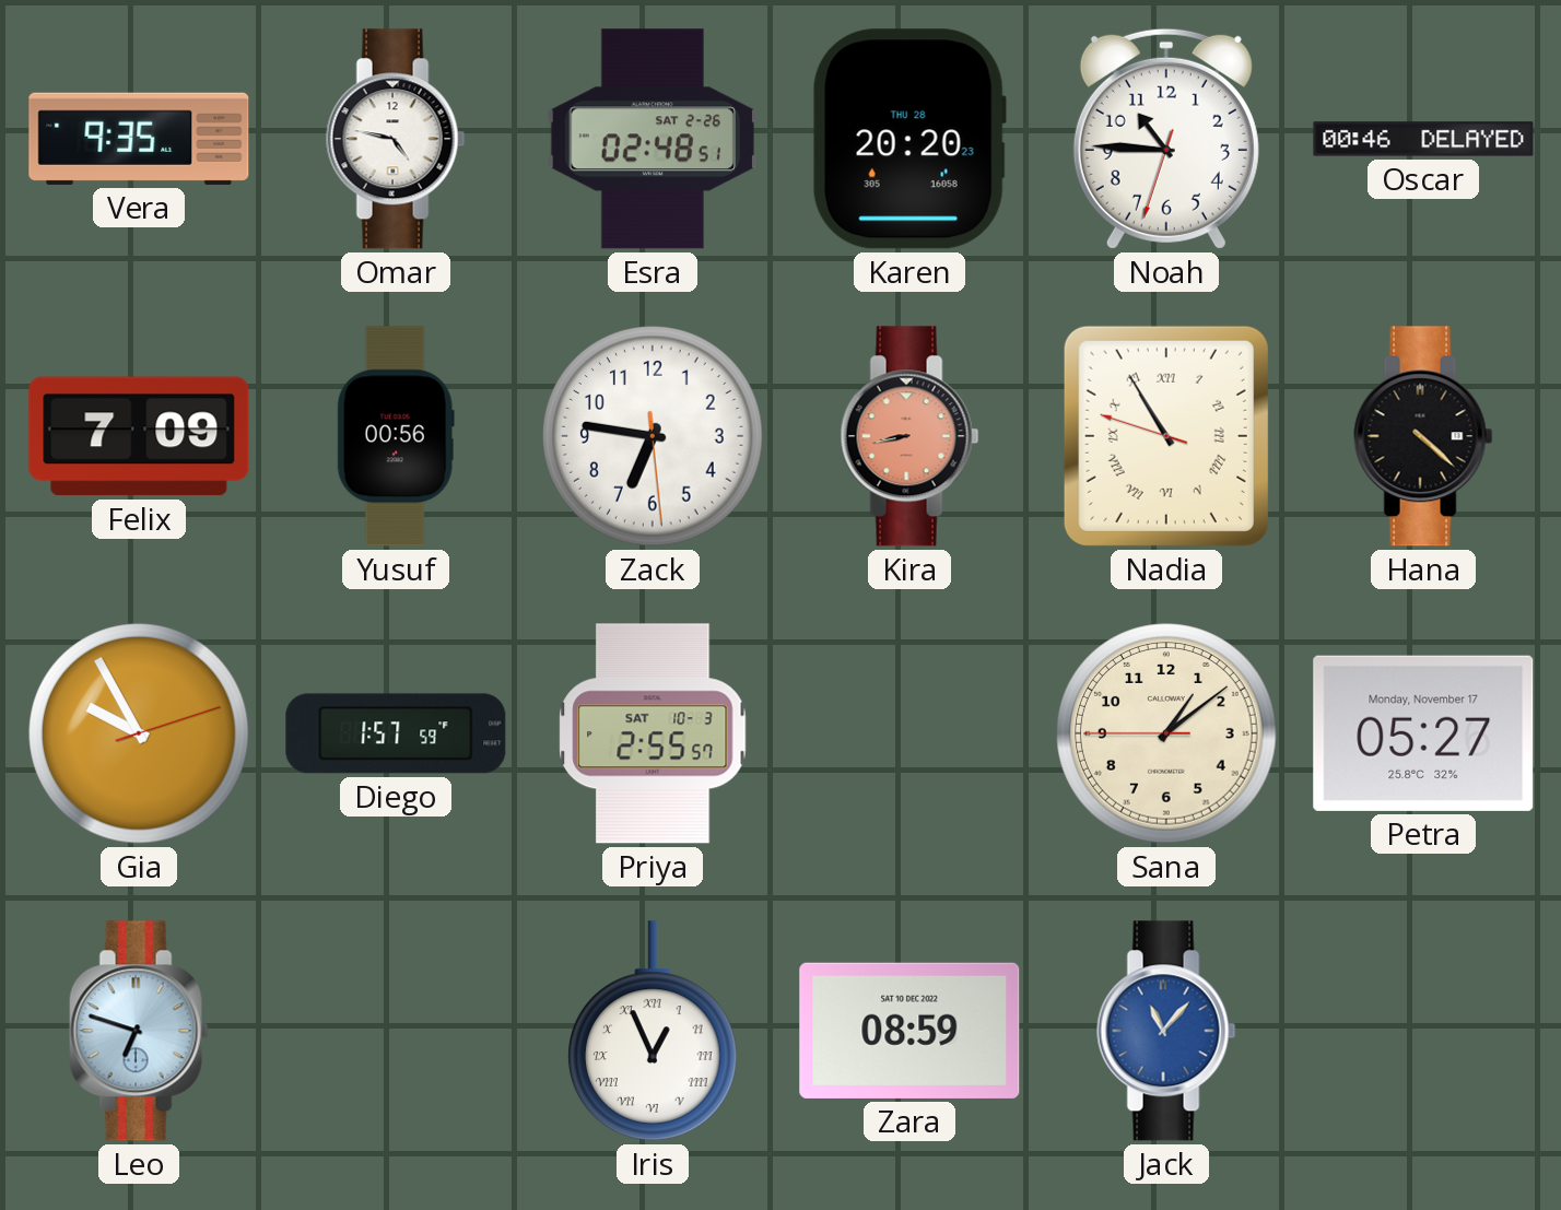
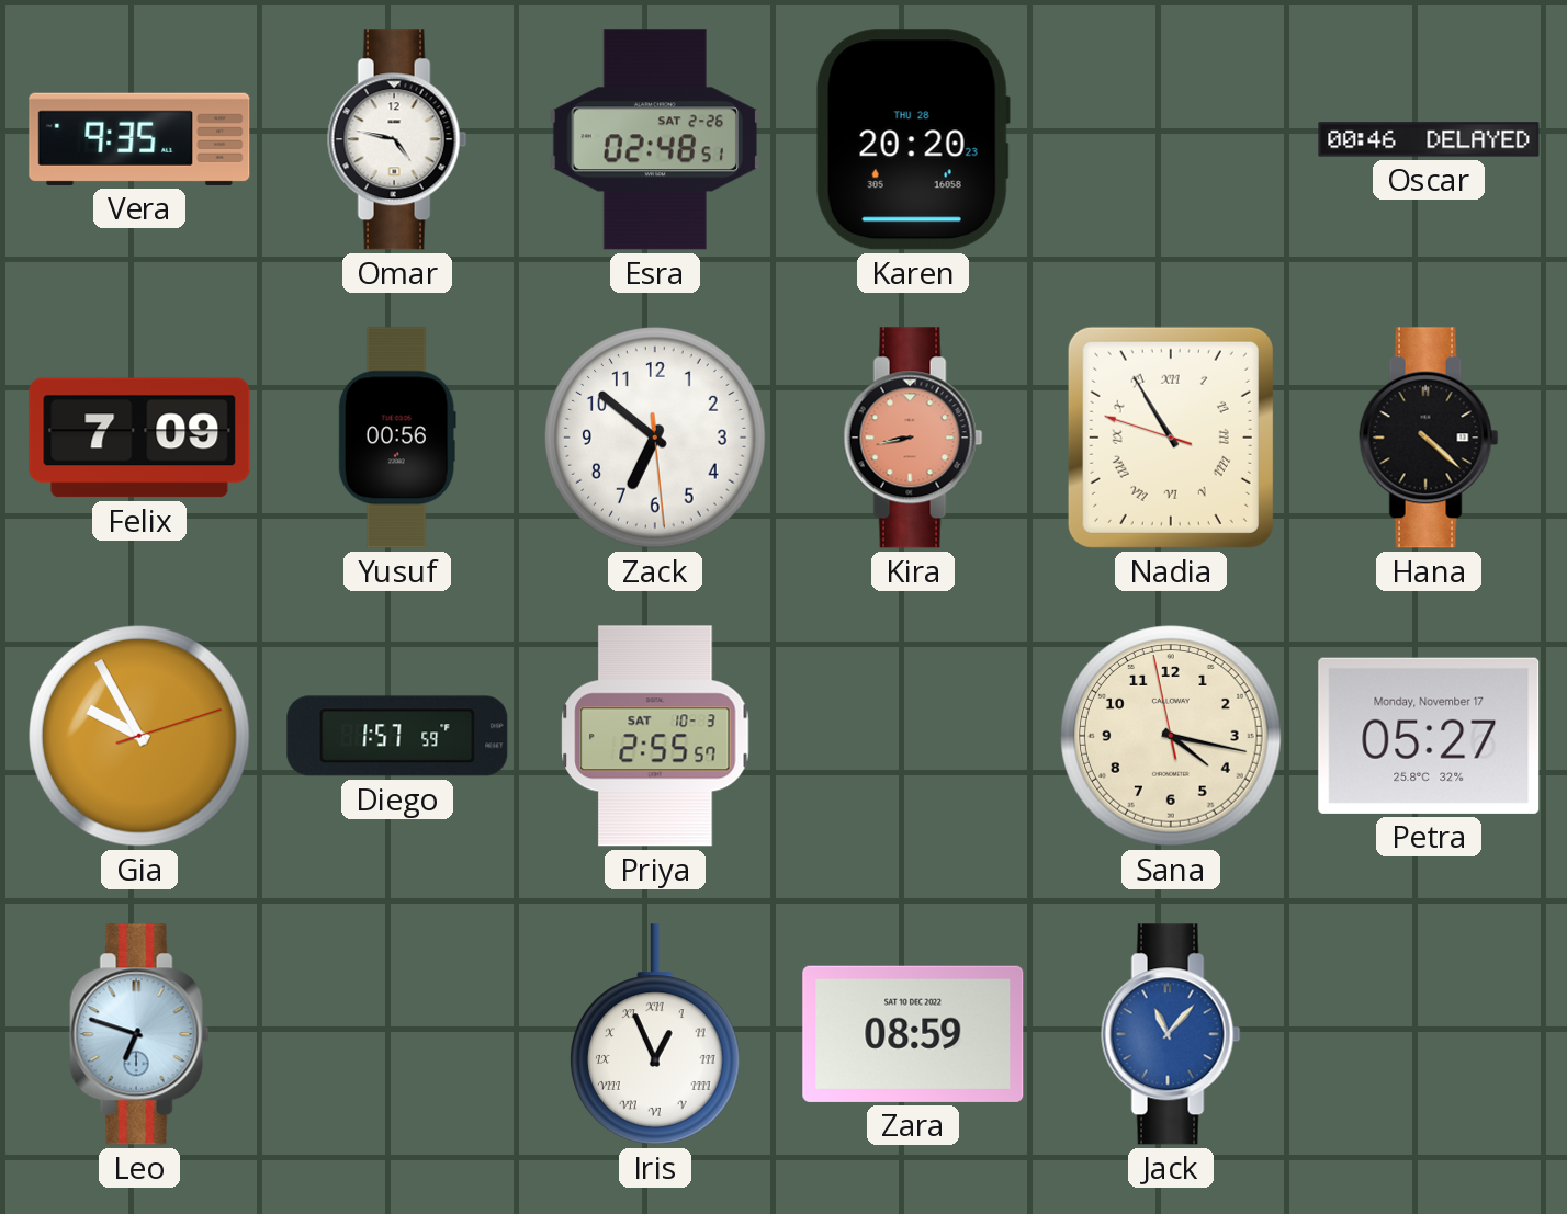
Noah: 10:45 -> none
Zack: 6:46 -> 6:51
Sana: 1:08 -> 4:16
